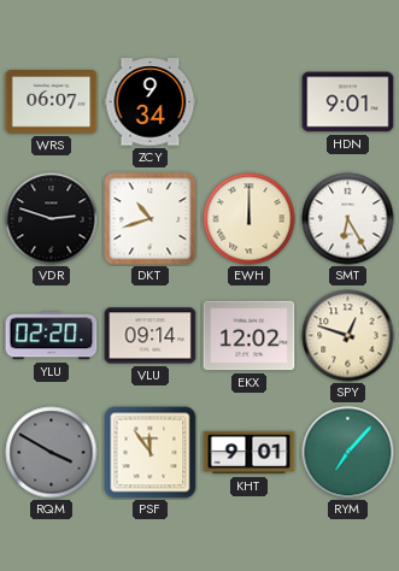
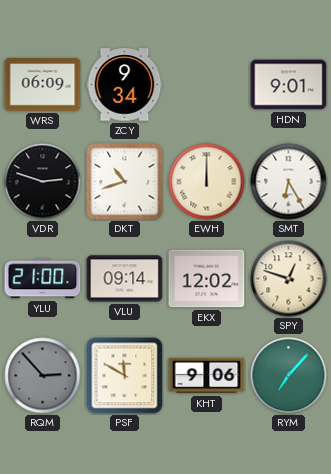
WRS: 06:07 -> 06:09
YLU: 02:20 -> 21:00
RQM: 3:50 -> 2:53
PSF: 11:54 -> 11:50
KHT: 9:01 -> 9:06
